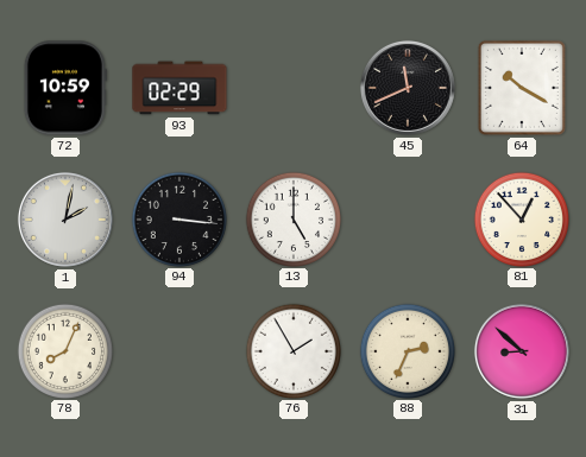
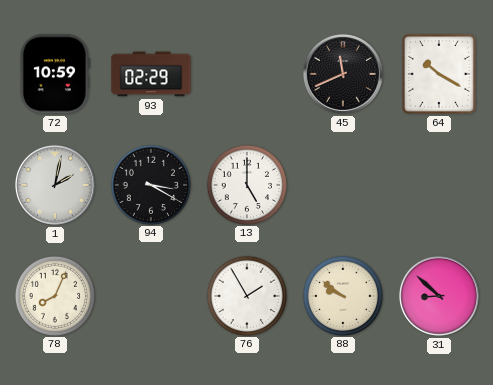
94: 3:16 -> 3:20
81: 12:53 -> none
88: 2:34 -> 9:51
